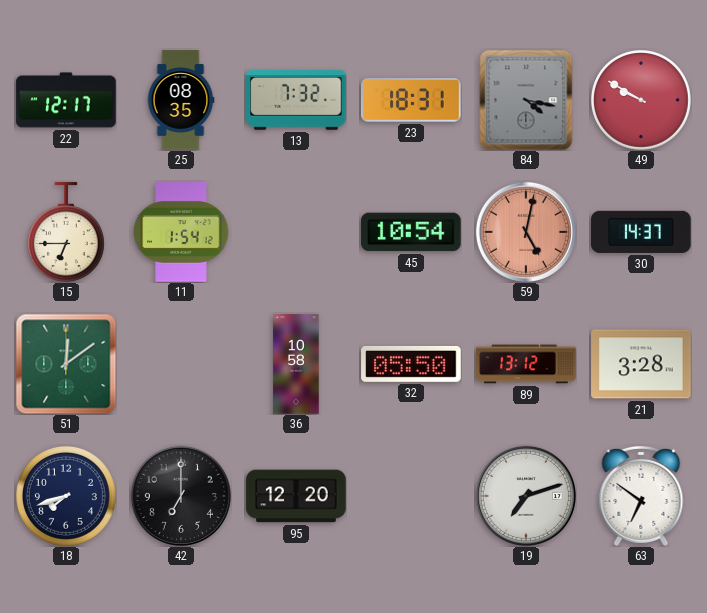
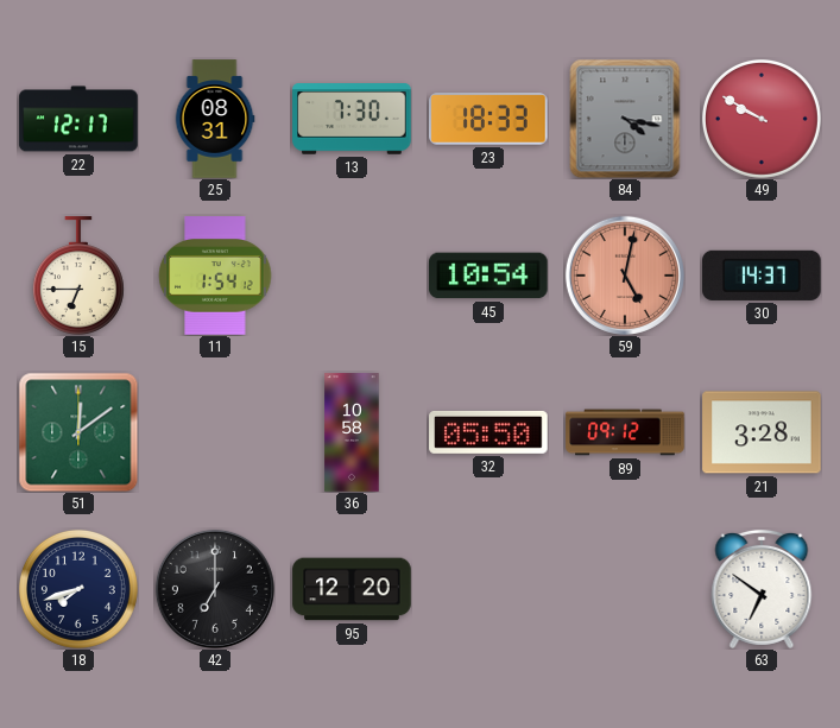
25: 08:35 -> 08:31
13: 7:32 -> 7:30
23: 18:31 -> 18:33
89: 13:12 -> 09:12
19: 7:12 -> none
